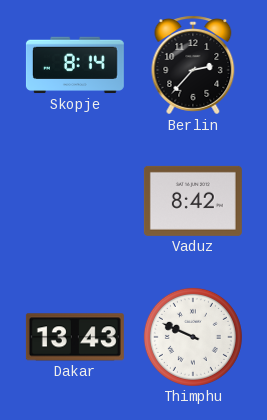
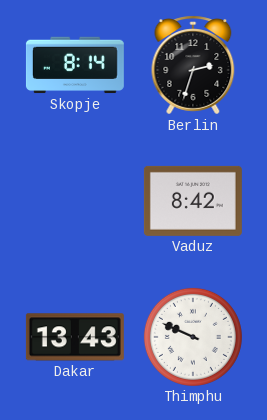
Berlin: 2:37 -> 2:33
